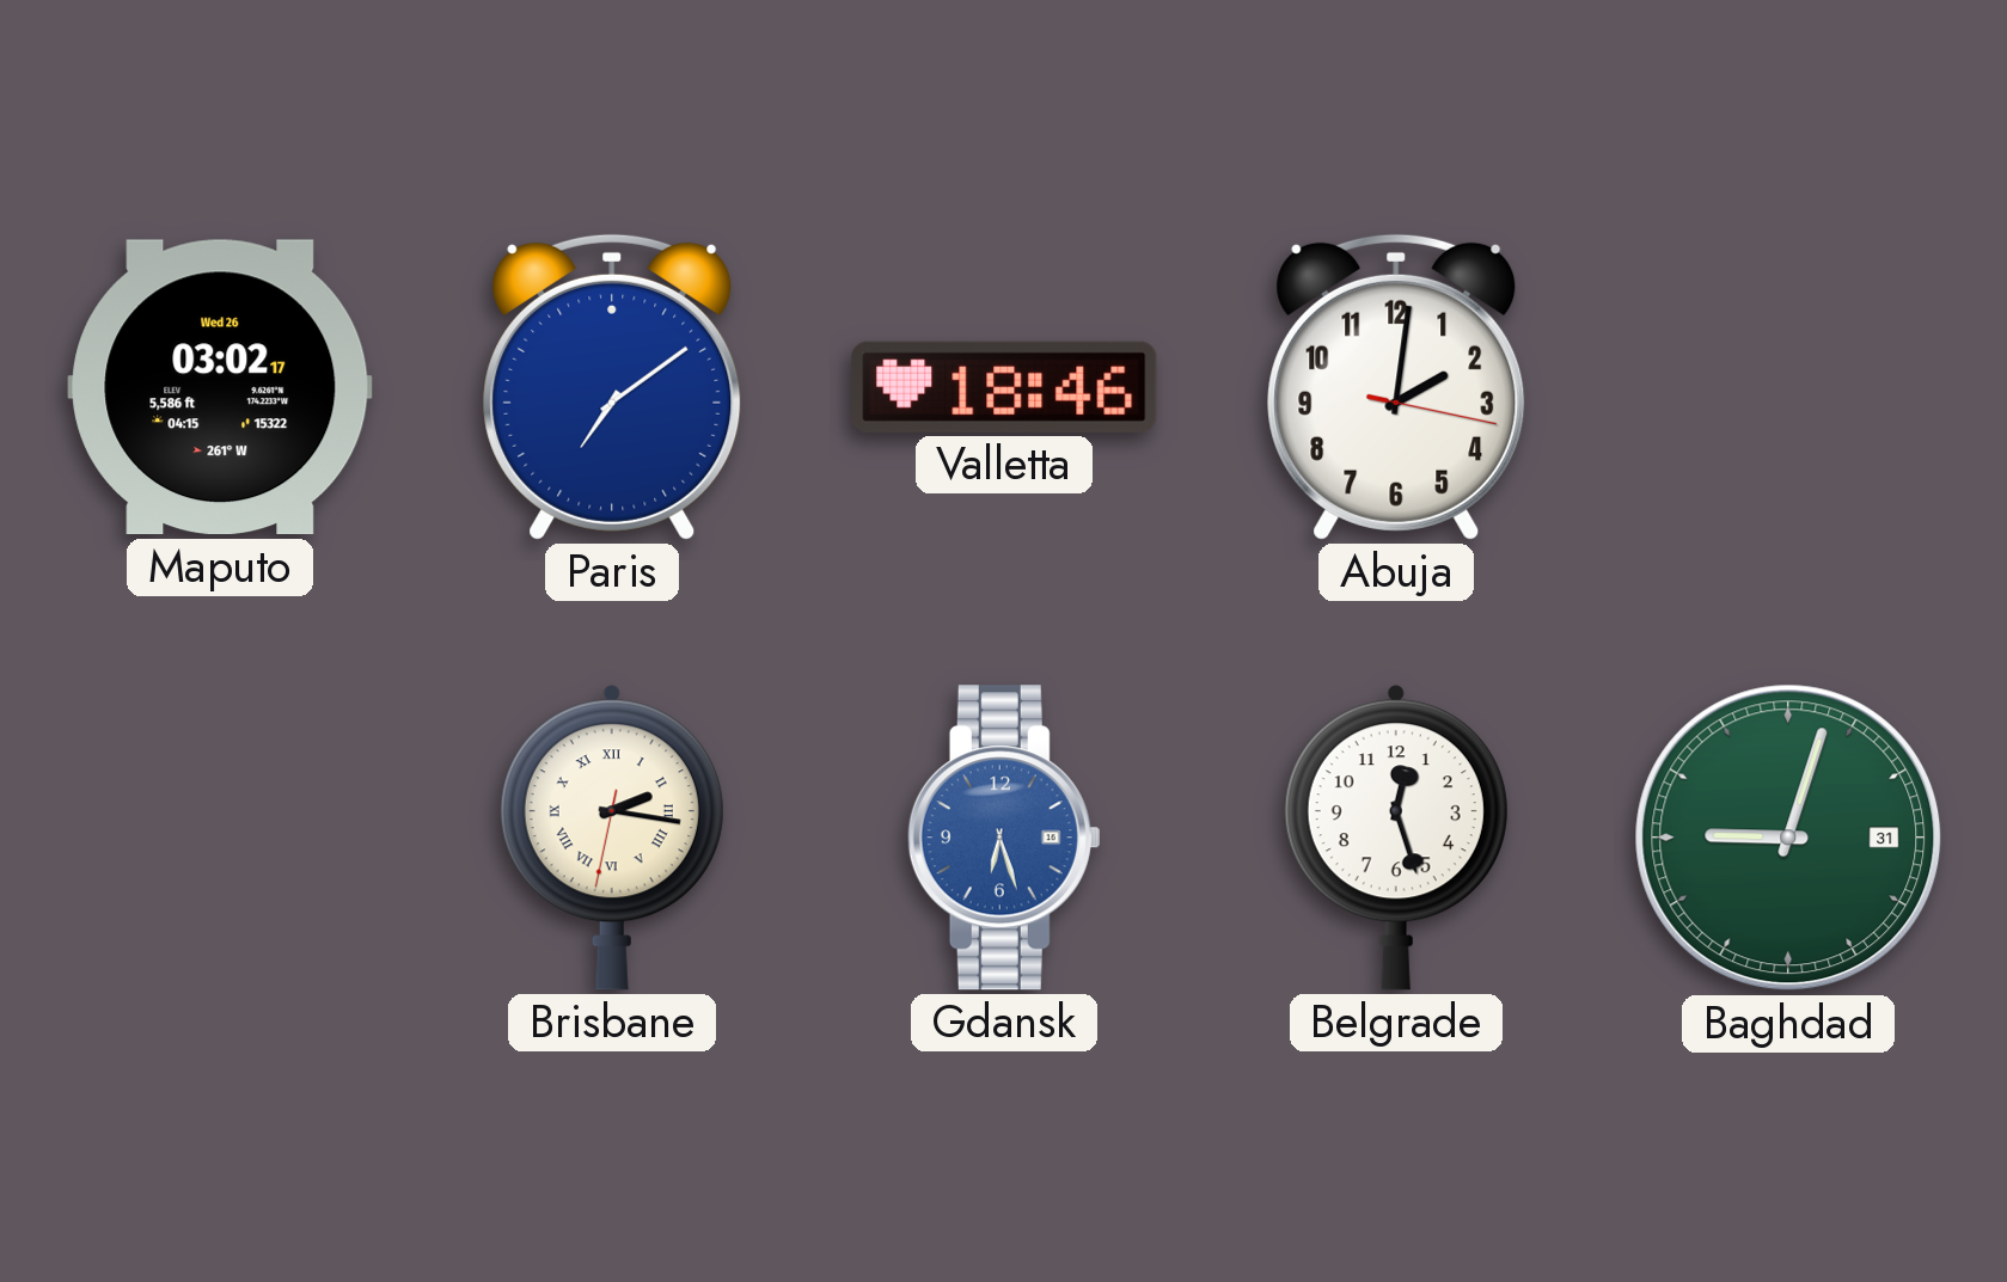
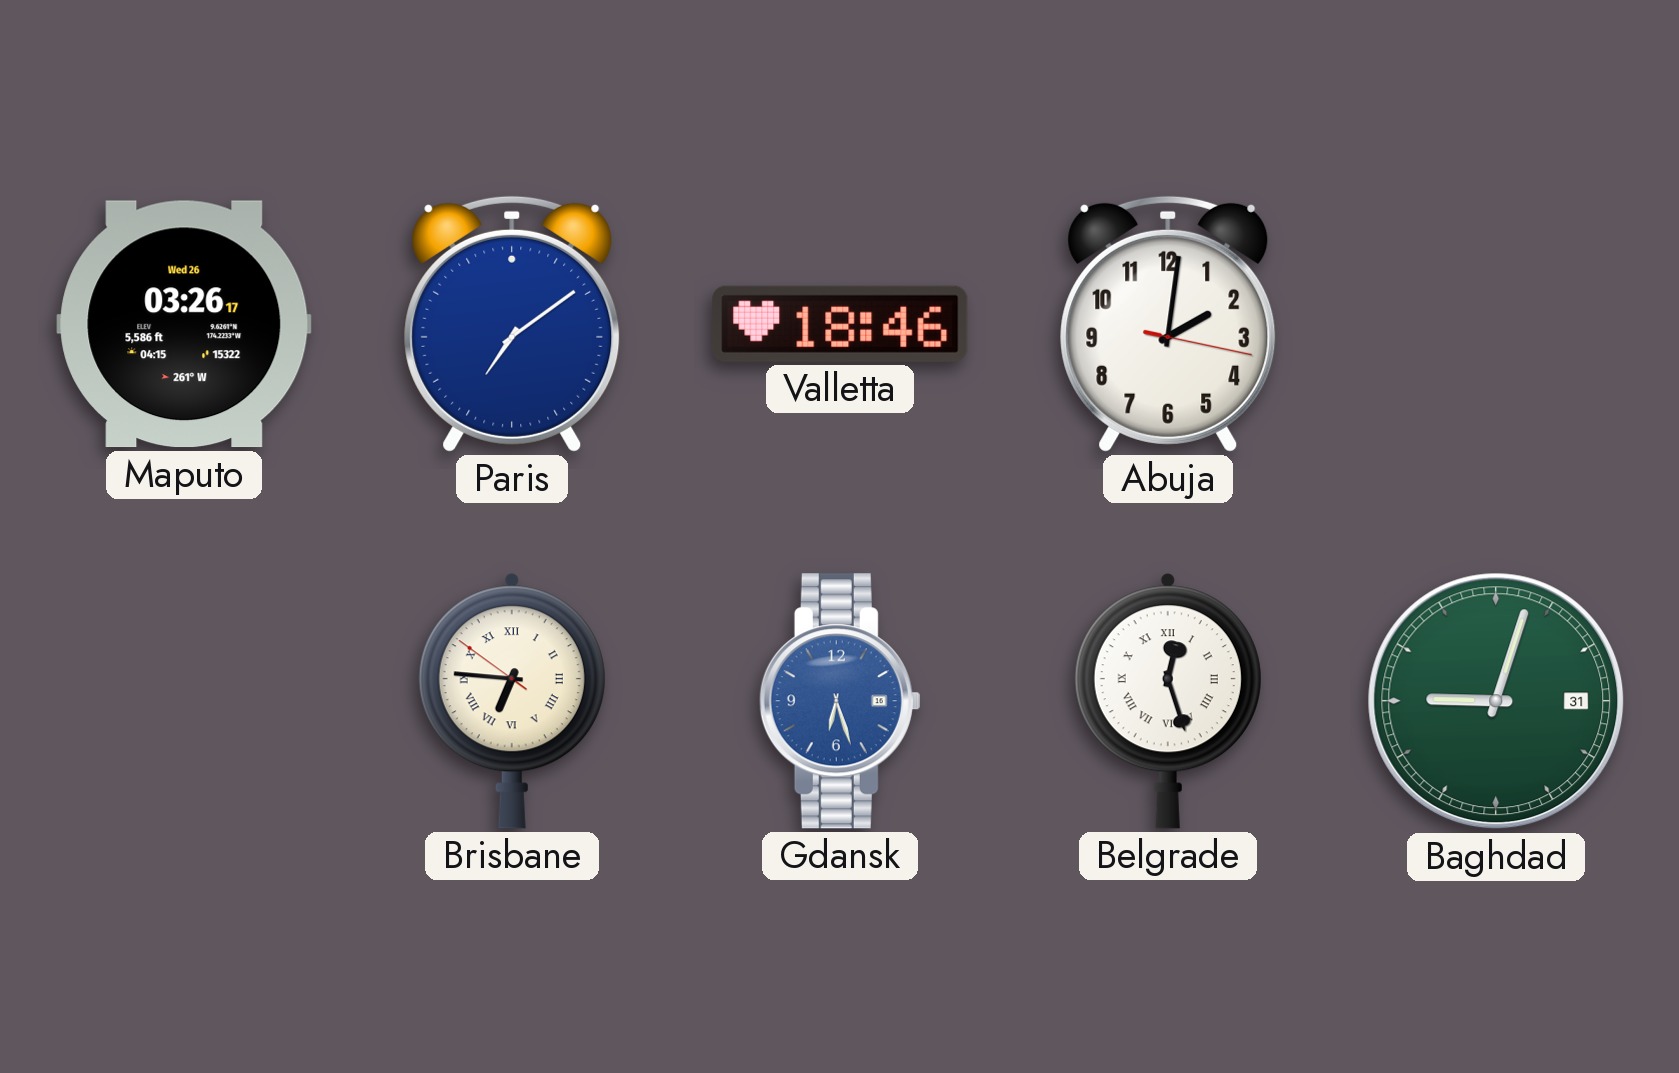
Maputo: 03:02 -> 03:26
Brisbane: 2:16 -> 6:45
Belgrade numerals: Arabic -> Roman
